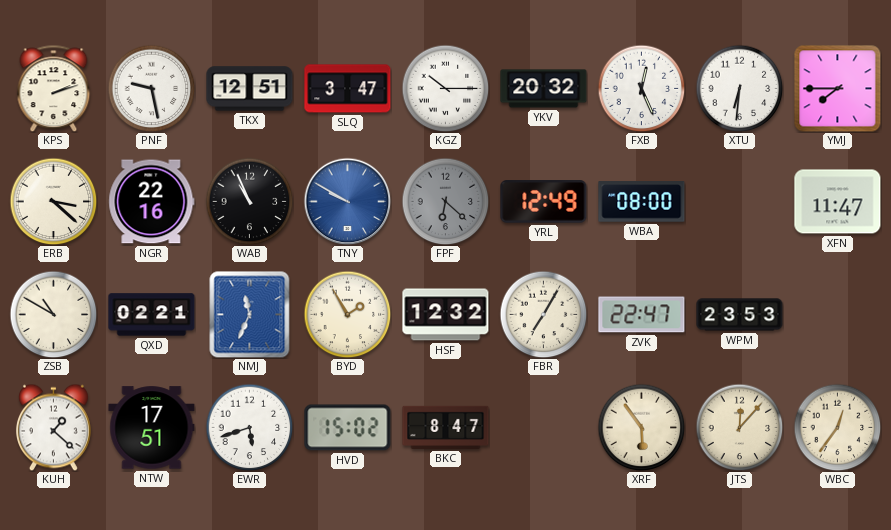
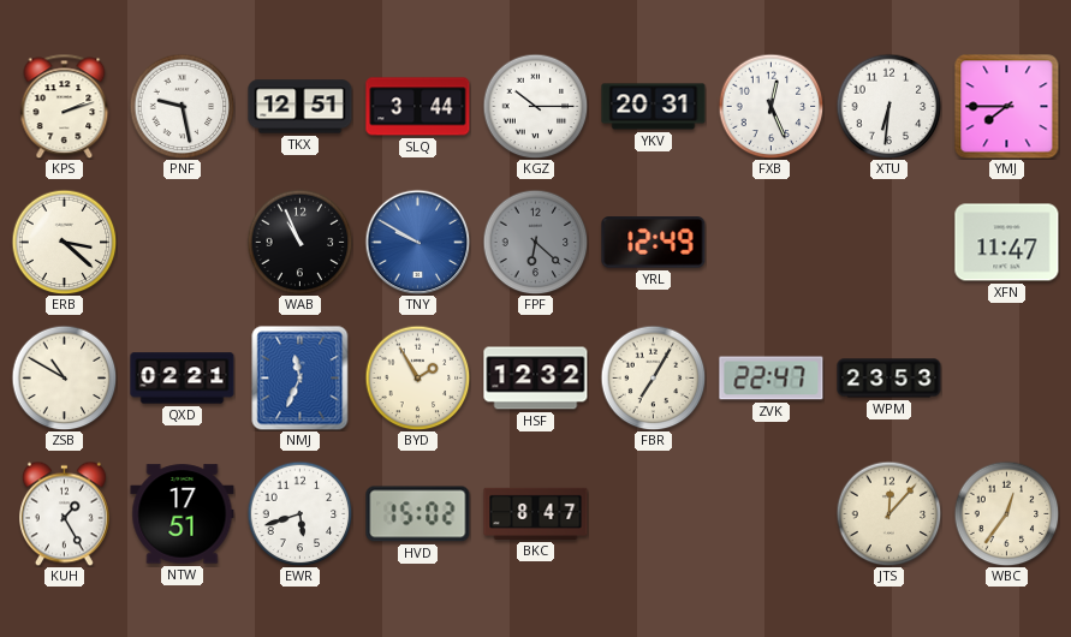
SLQ: 3:47 -> 3:44
YKV: 20:32 -> 20:31
NGR: 22:16 -> none
WBA: 08:00 -> none
KUH: 1:22 -> 1:25
XRF: 5:54 -> none
